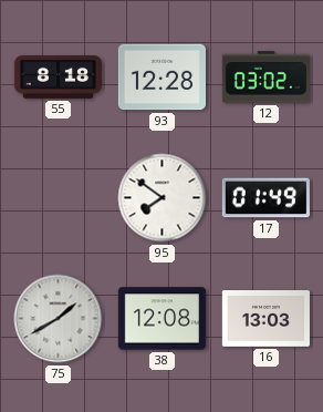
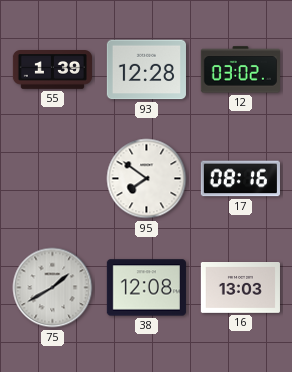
55: 8:18 -> 1:39
17: 01:49 -> 08:16
